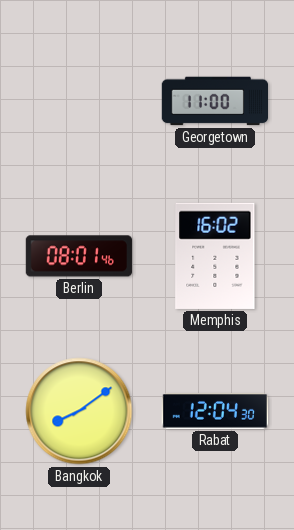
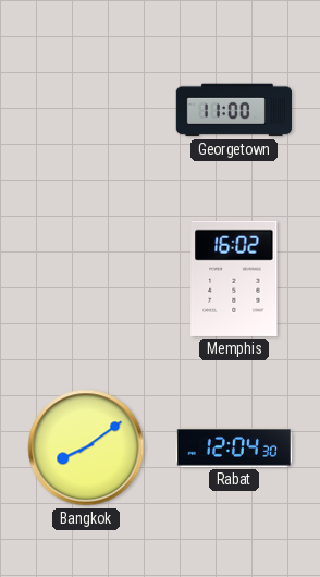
Berlin: 08:01 -> none
